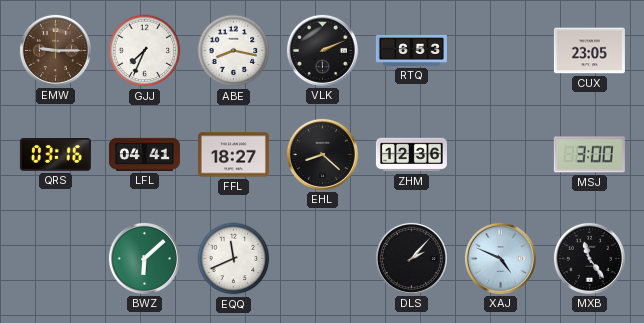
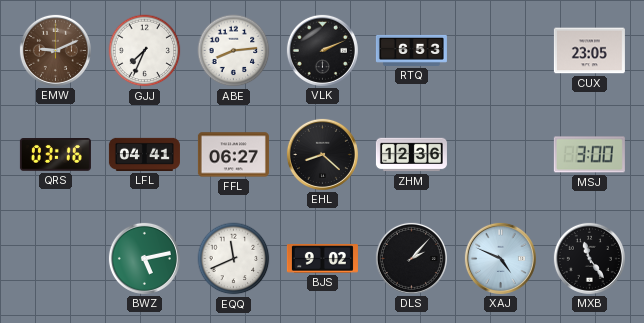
EMW: 9:15 -> 9:11
ABE: 8:17 -> 8:14
FFL: 18:27 -> 06:27
BWZ: 6:08 -> 5:13
BJS: none -> 9:02
